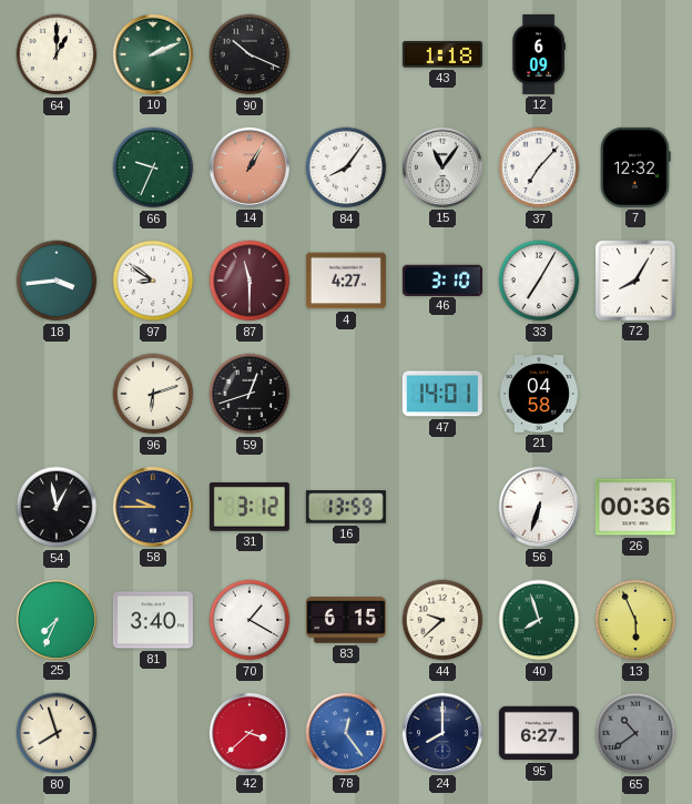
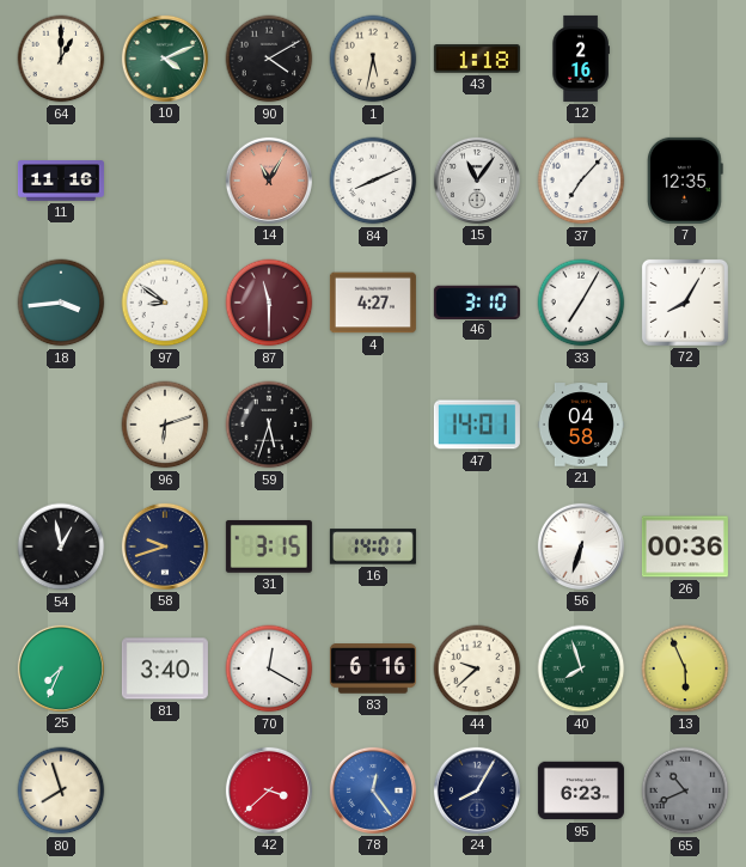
10: 2:11 -> 4:11
90: 10:19 -> 4:10
1: none -> 5:32
12: 6:09 -> 2:16
11: none -> 11:16
66: 9:34 -> none
14: 1:05 -> 11:05
84: 8:06 -> 8:11
7: 12:32 -> 12:35
59: 12:42 -> 5:33
58: 9:45 -> 9:42
31: 3:12 -> 3:15
16: 13:59 -> 14:01
70: 1:20 -> 12:20
83: 6:15 -> 6:16
24: 8:00 -> 8:05
95: 6:27 -> 6:23
65: 10:39 -> 10:41
